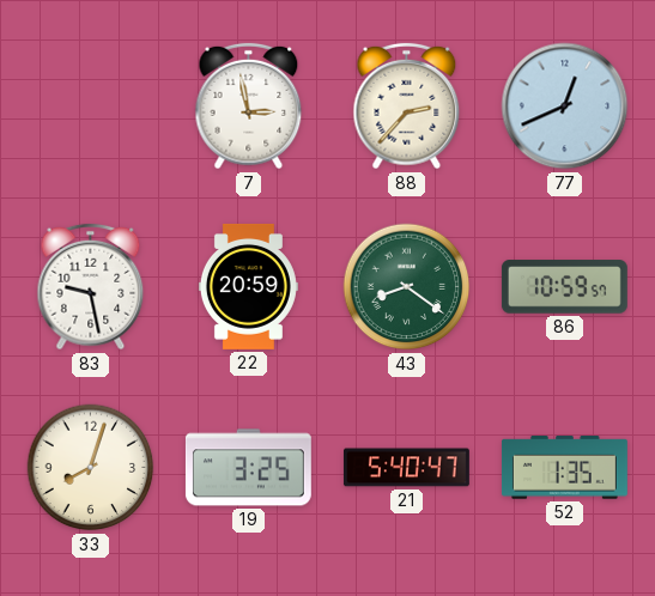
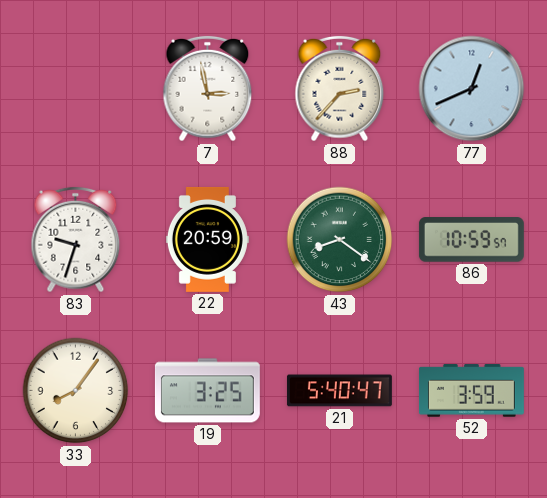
83: 9:28 -> 9:33
33: 8:03 -> 8:06
52: 1:35 -> 3:59
